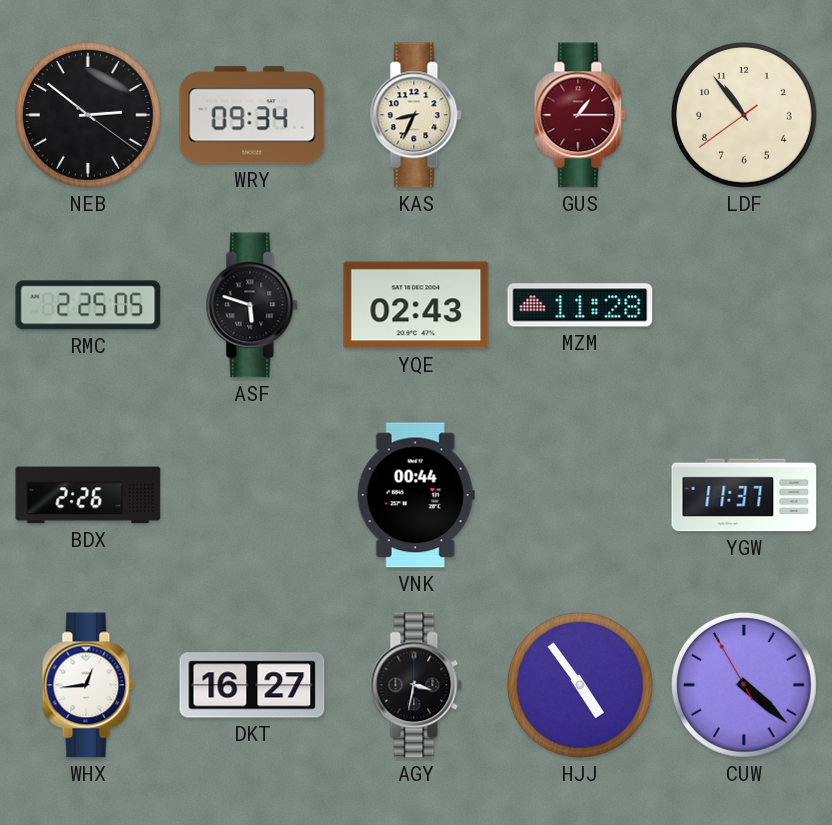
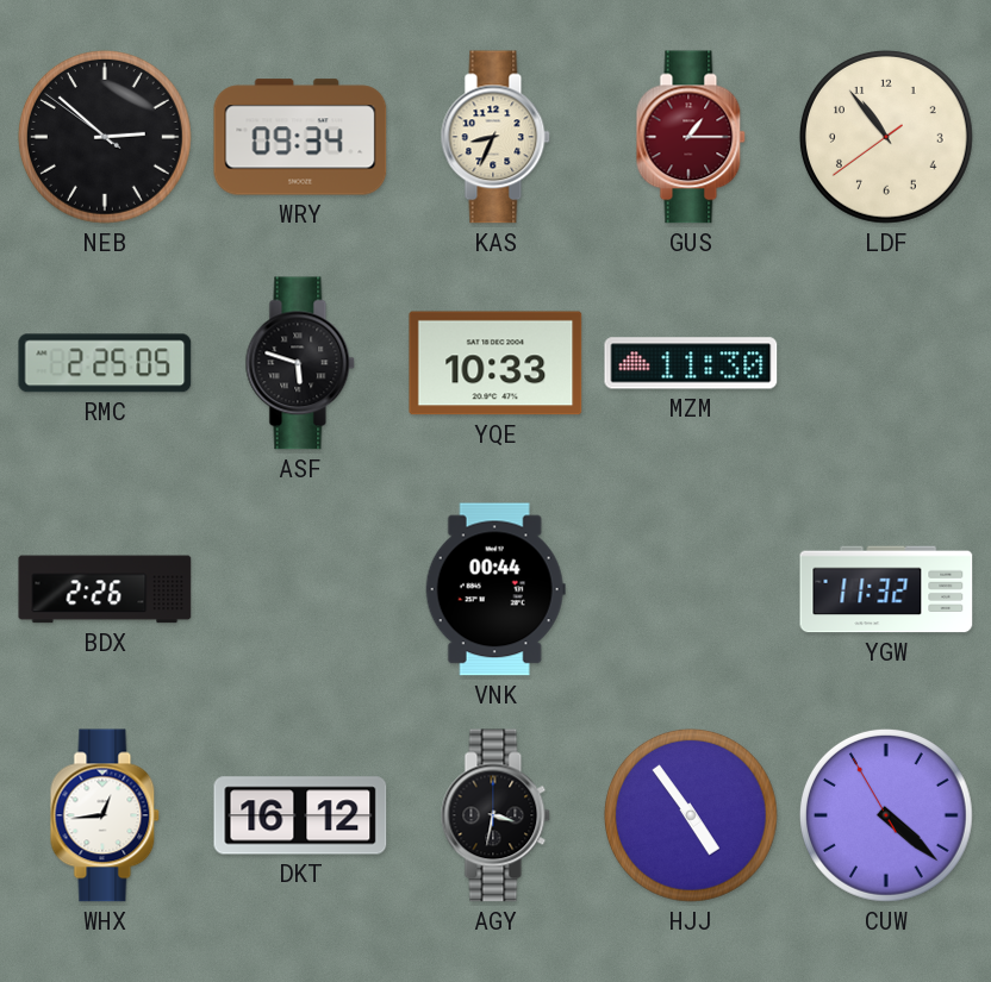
NEB: 2:51:21 -> 2:51:51
YQE: 02:43 -> 10:33
MZM: 11:28 -> 11:30
YGW: 11:37 -> 11:32
DKT: 16:27 -> 16:12
